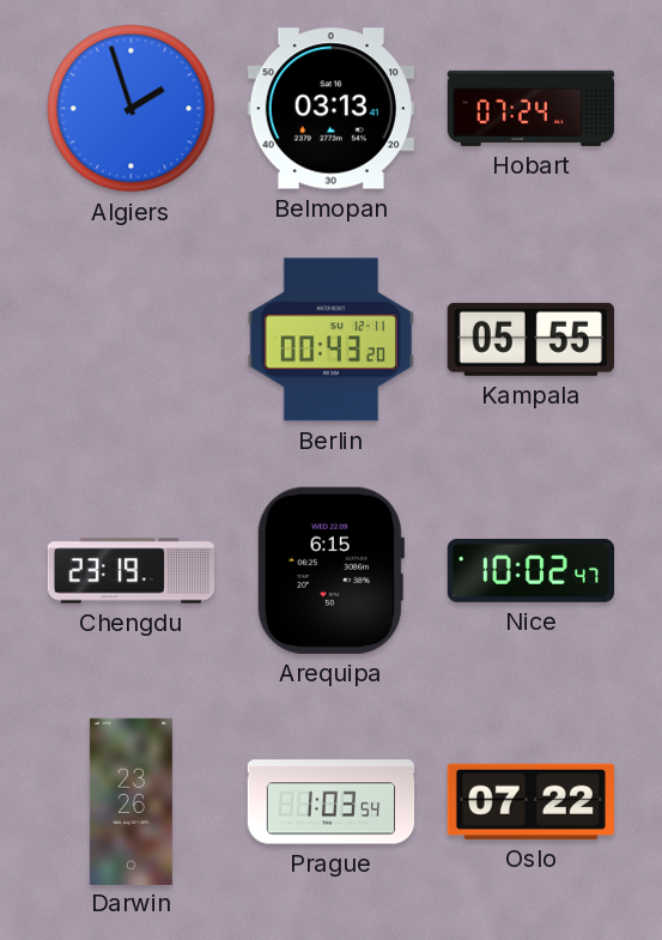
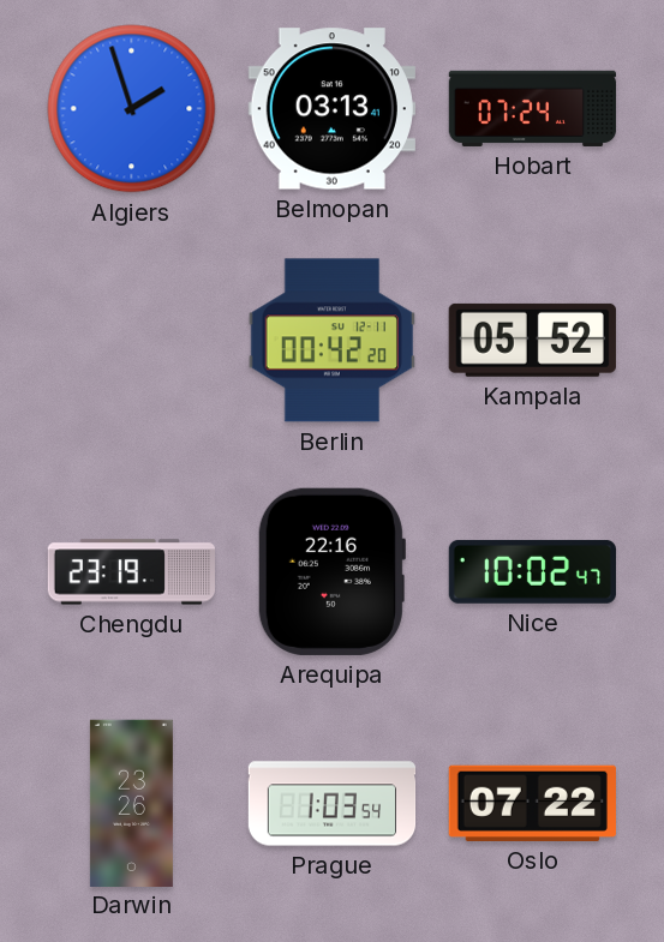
Berlin: 00:43 -> 00:42
Kampala: 05:55 -> 05:52
Arequipa: 6:15 -> 22:16
